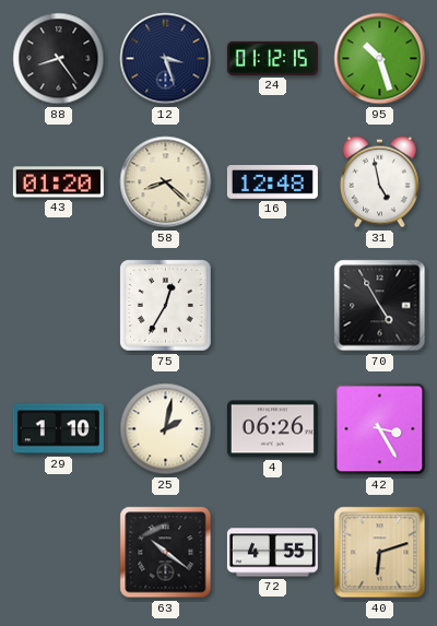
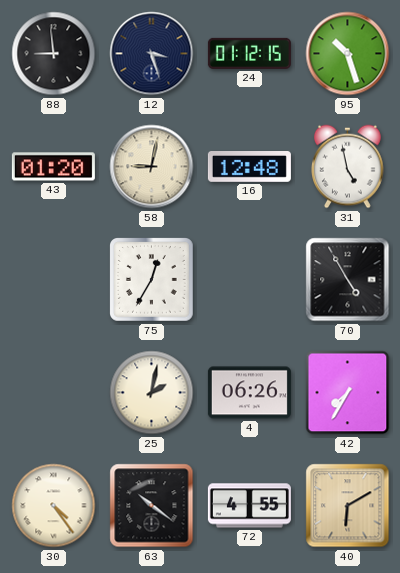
88: 8:24 -> 8:59
58: 8:22 -> 9:02
29: 1:10 -> none
42: 3:25 -> 7:35
30: none -> 4:24
40: 6:12 -> 6:10
